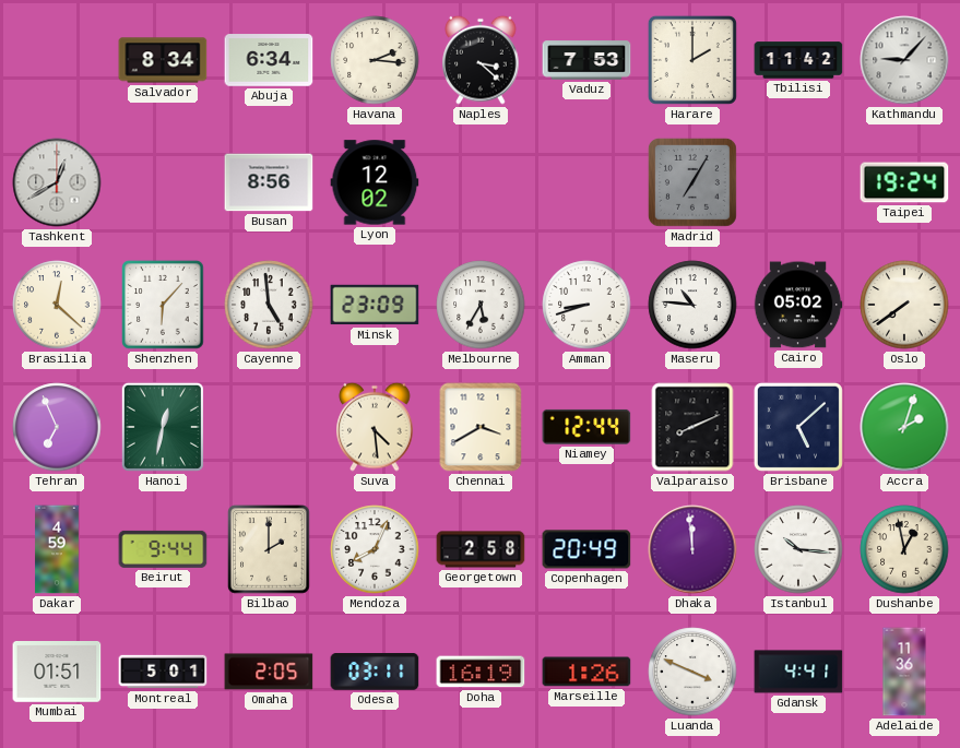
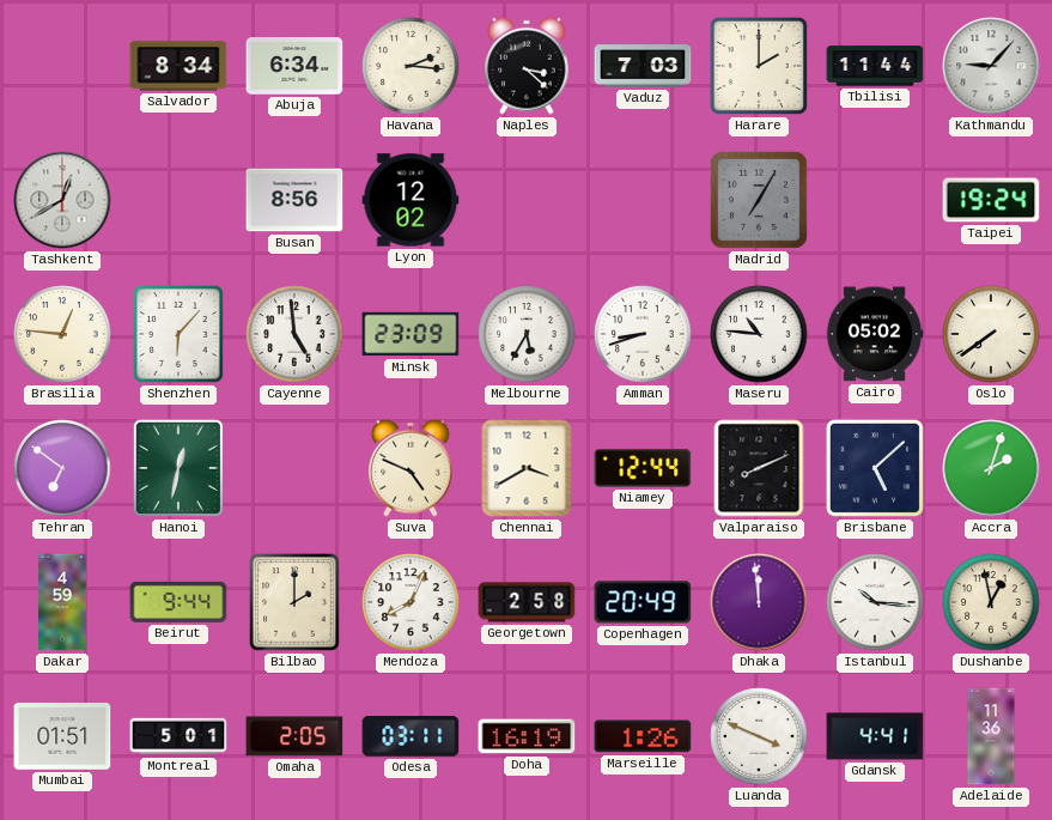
Vaduz: 7:53 -> 7:03
Tbilisi: 11:42 -> 11:44
Brasilia: 12:22 -> 12:46
Tehran: 6:56 -> 6:51
Suva: 4:29 -> 4:49
